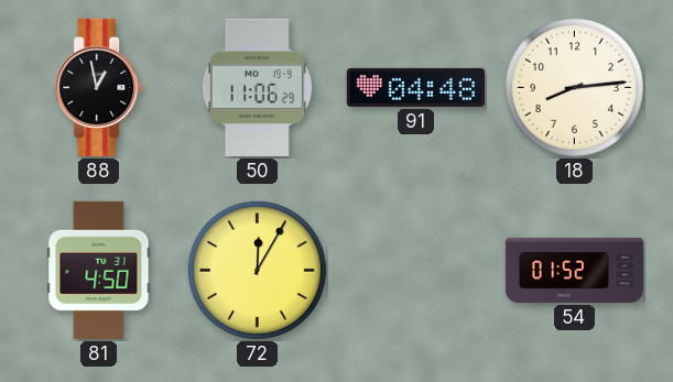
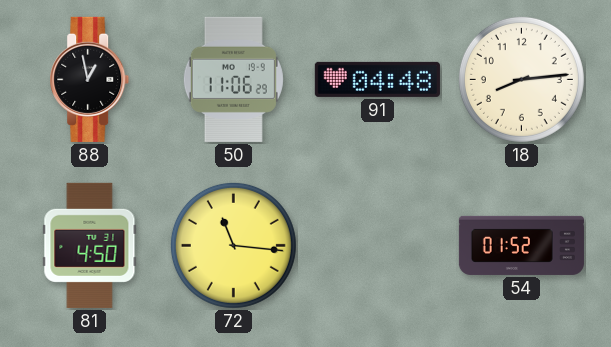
72: 12:05 -> 11:16
